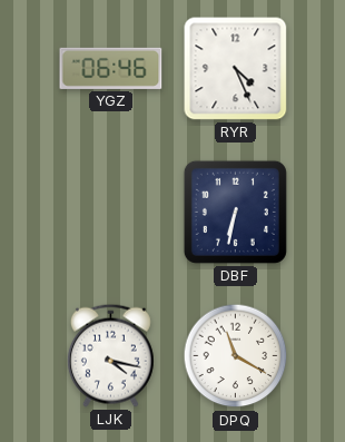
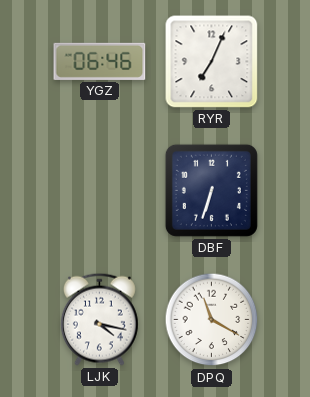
RYR: 4:26 -> 7:04
DBF: 6:32 -> 6:33
